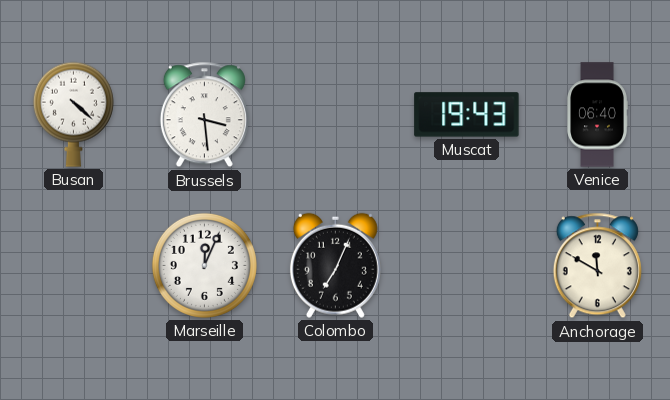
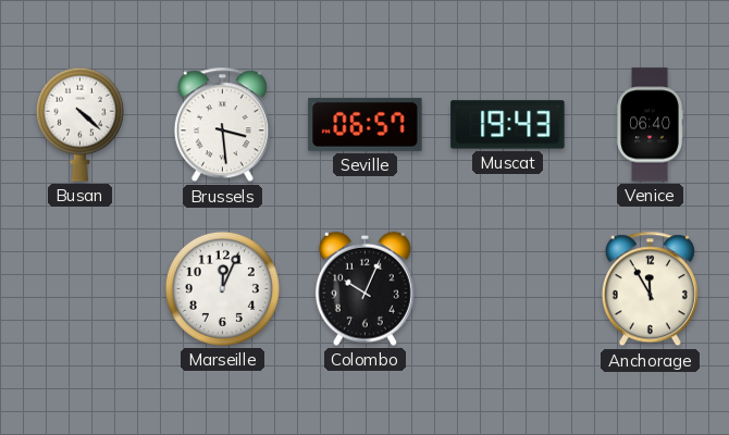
Seville: none -> 06:57
Colombo: 7:04 -> 10:04
Anchorage: 11:50 -> 11:55
